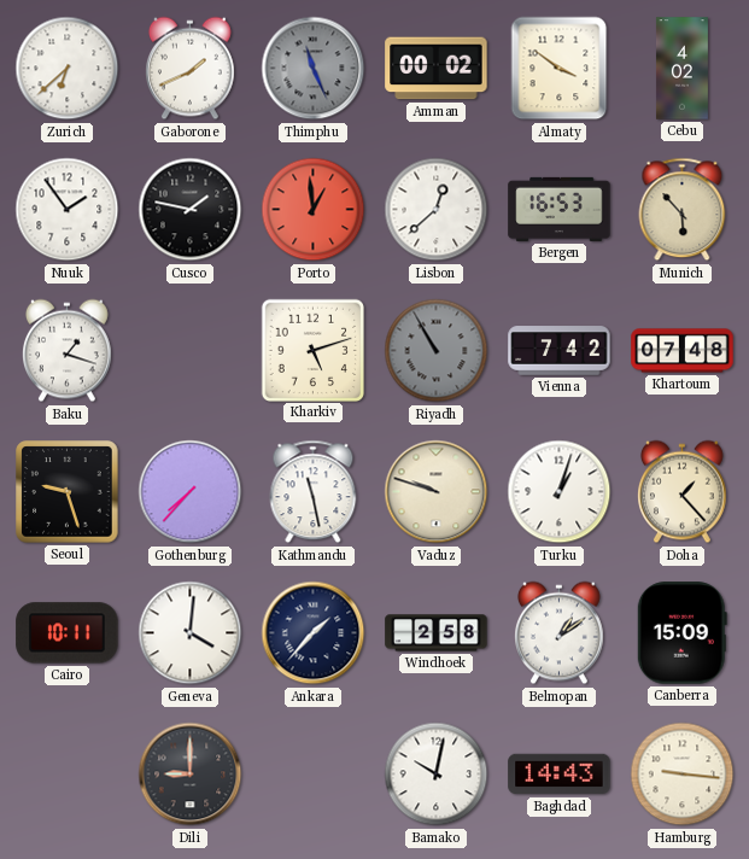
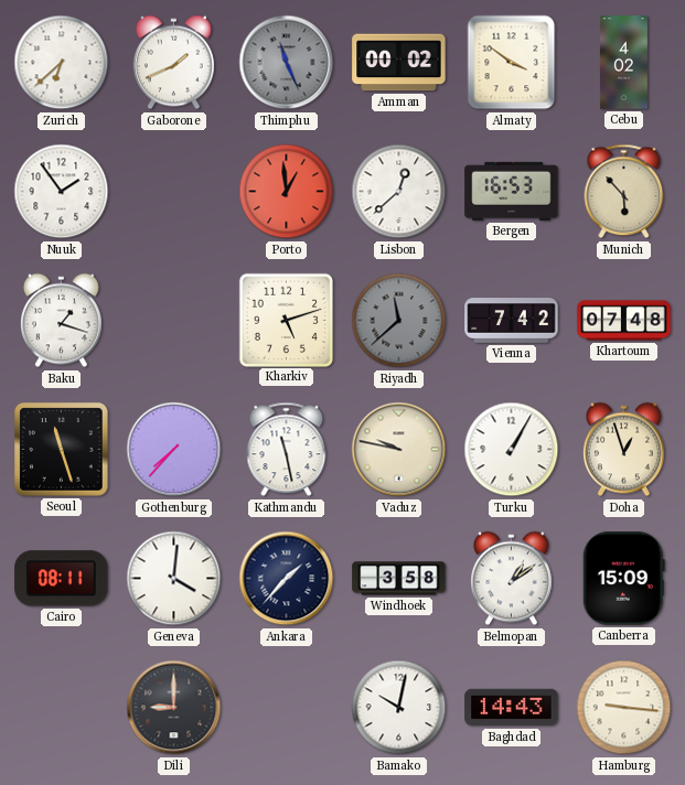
Cusco: 1:47 -> none
Riyadh: 10:55 -> 11:38
Seoul: 9:27 -> 11:27
Vaduz: 9:48 -> 9:47
Turku: 1:03 -> 1:05
Doha: 1:23 -> 12:57
Cairo: 10:11 -> 08:11
Windhoek: 2:58 -> 3:58
